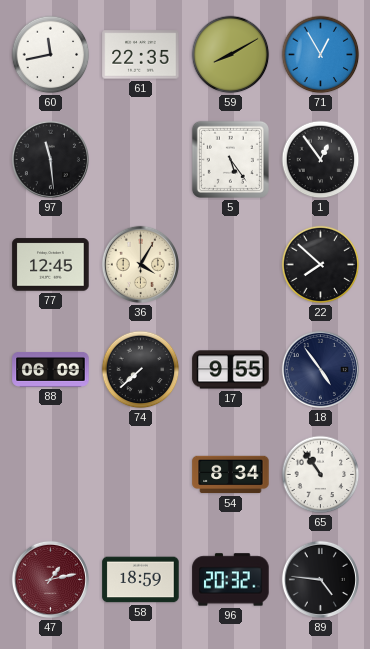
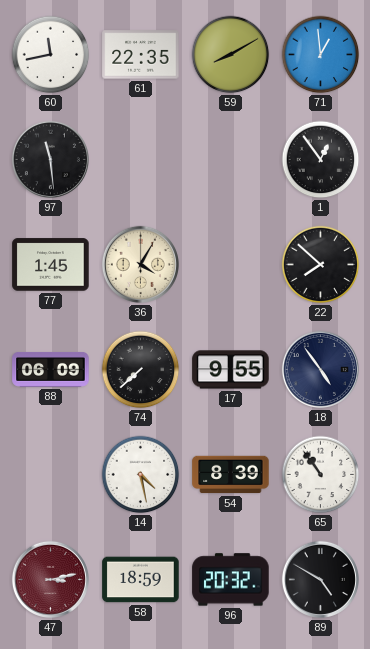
71: 12:55 -> 12:59
5: 5:24 -> none
77: 12:45 -> 1:45
14: none -> 4:28
54: 8:34 -> 8:39
47: 1:13 -> 3:13
89: 4:46 -> 4:50
